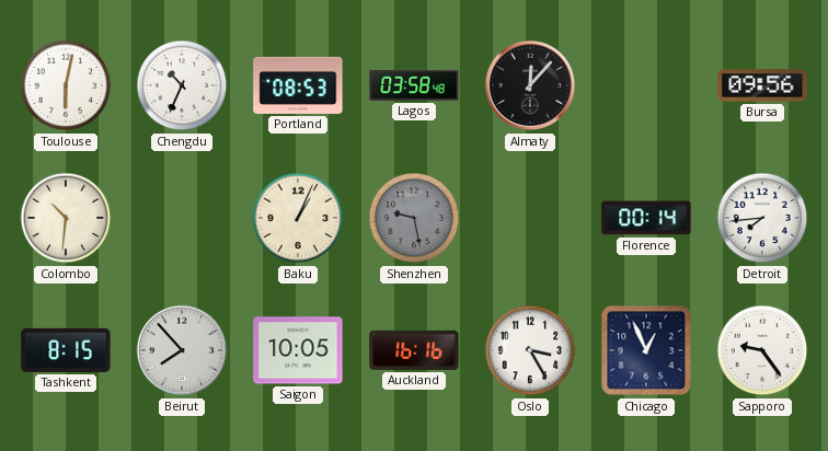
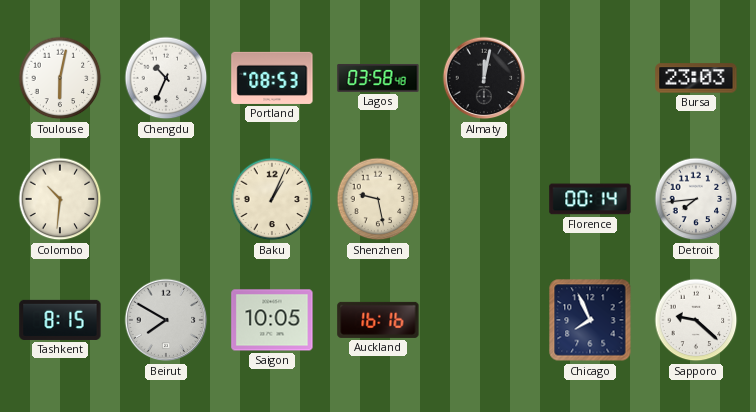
Almaty: 12:07 -> 12:02
Bursa: 09:56 -> 23:03
Shenzhen dial: grey -> cream
Beirut: 7:53 -> 7:50
Oslo: 3:25 -> none
Chicago: 12:56 -> 7:56
Sapporo: 9:24 -> 9:22
